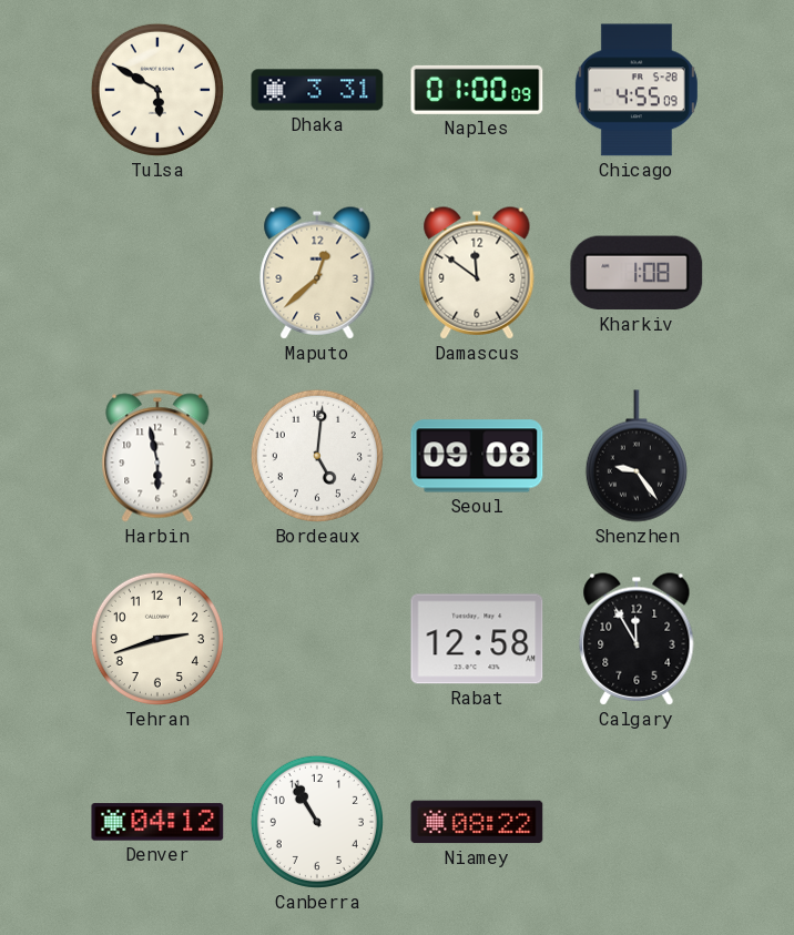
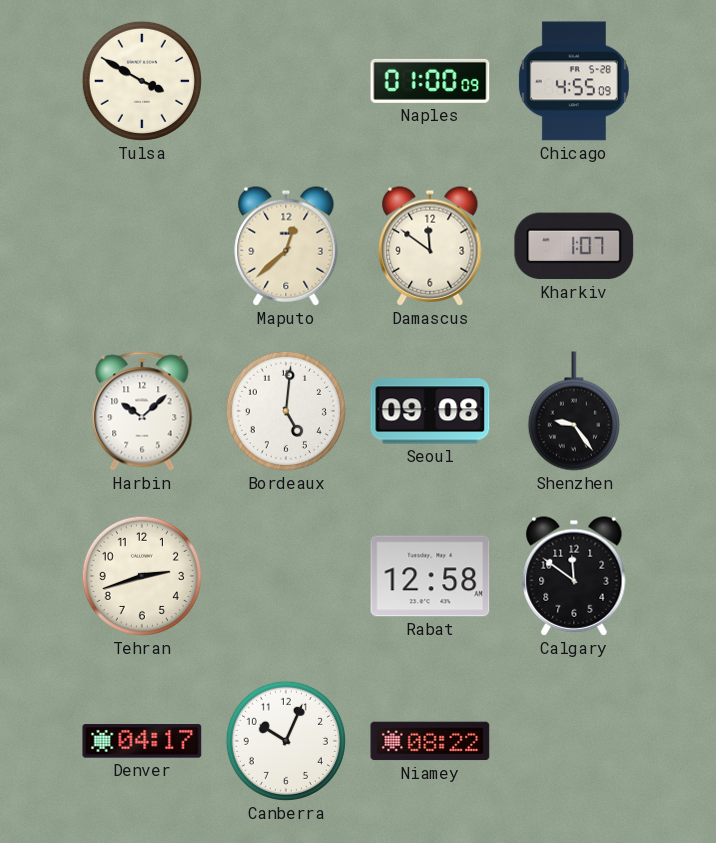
Tulsa: 5:50 -> 3:50
Dhaka: 3:31 -> none
Kharkiv: 1:08 -> 1:07
Harbin: 5:58 -> 10:08
Calgary: 11:55 -> 11:51
Denver: 04:12 -> 04:17
Canberra: 10:55 -> 10:04
